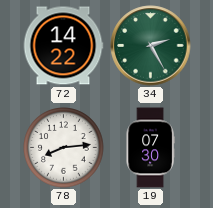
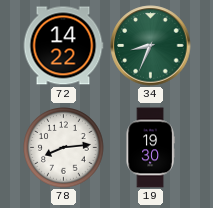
34: 2:25 -> 8:34
19: 07:30 -> 19:30
